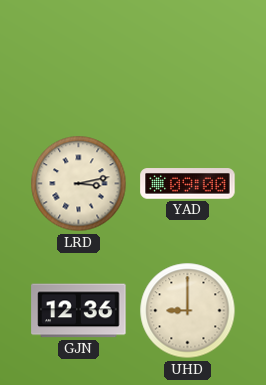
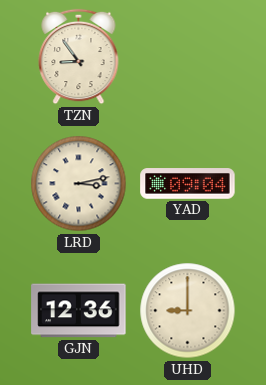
TZN: none -> 8:54
YAD: 09:00 -> 09:04
